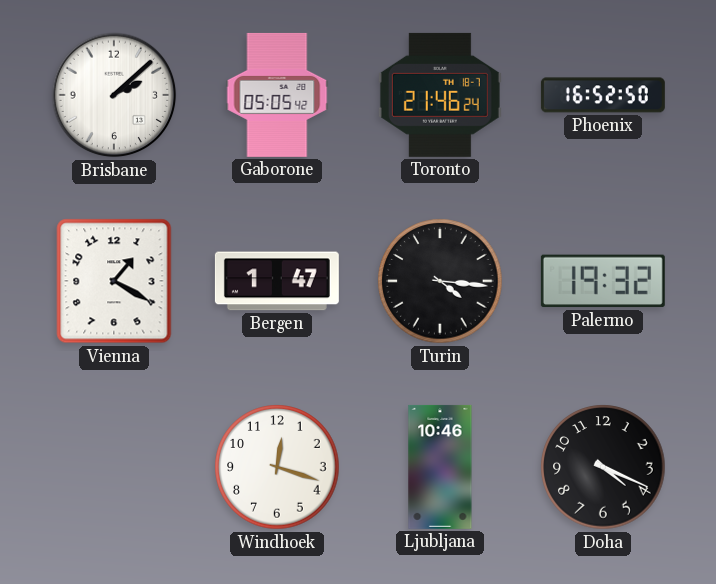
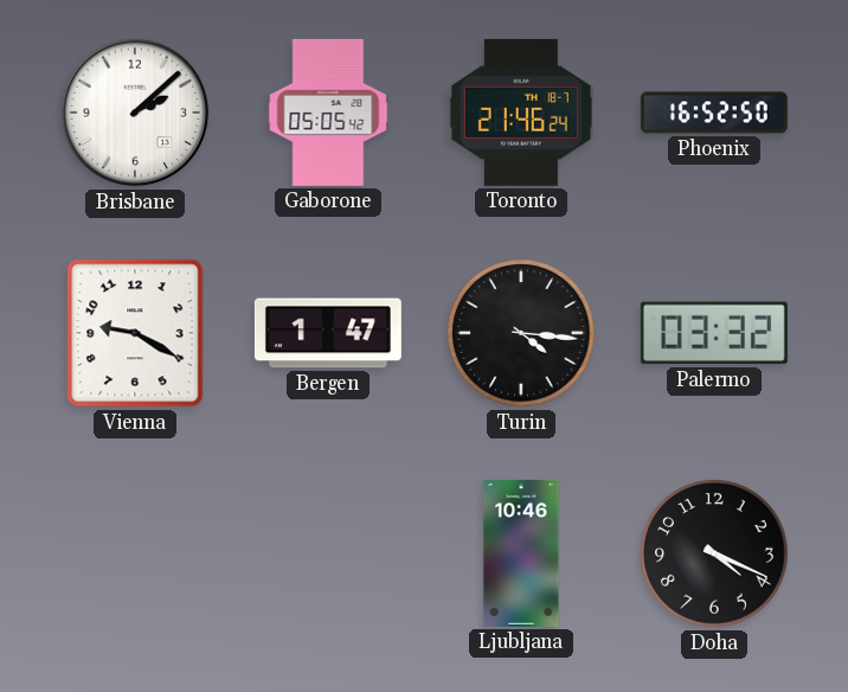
Vienna: 1:20 -> 9:20
Palermo: 19:32 -> 03:32
Windhoek: 12:18 -> none
